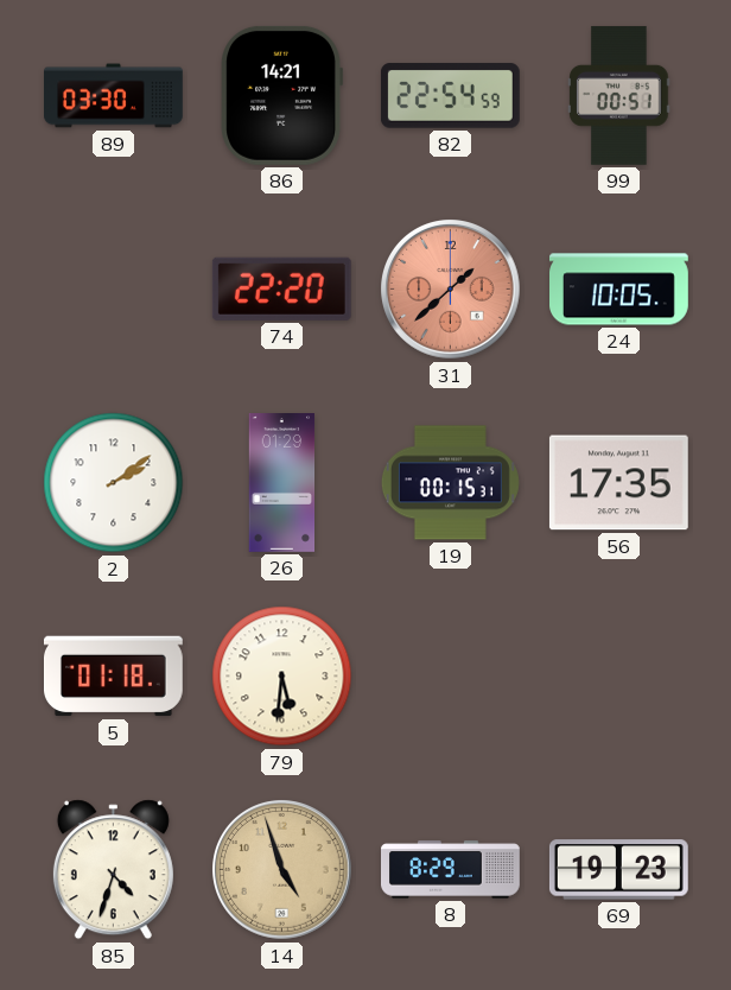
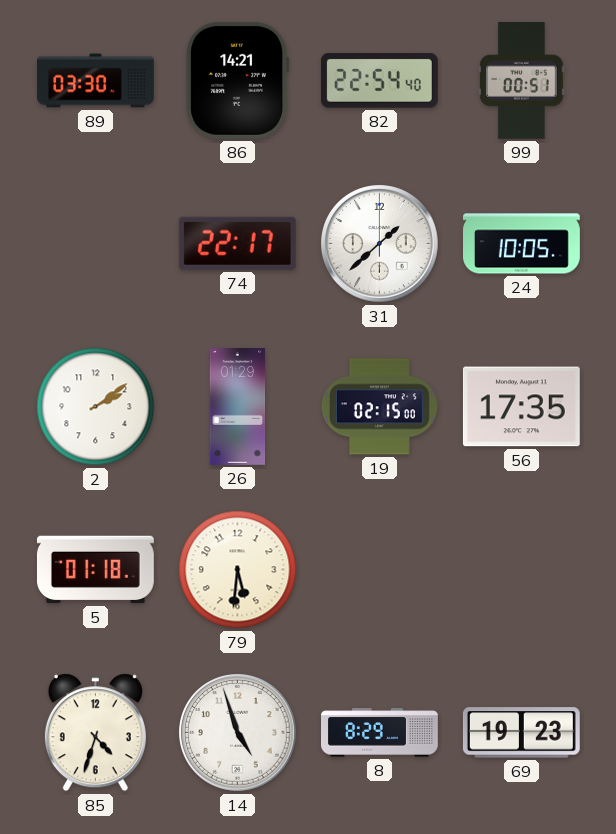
82: 22:54:59 -> 22:54:40
74: 22:20 -> 22:17
31 dial: salmon -> white
19: 00:15 -> 02:15
14 dial: champagne -> white
